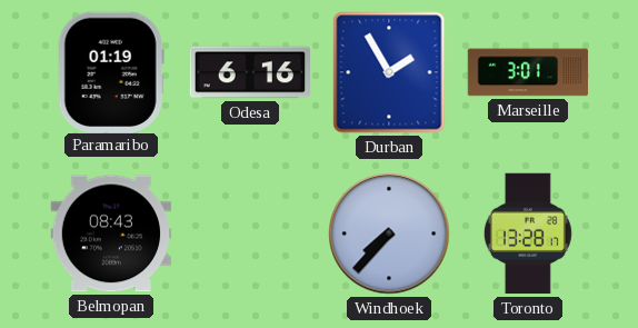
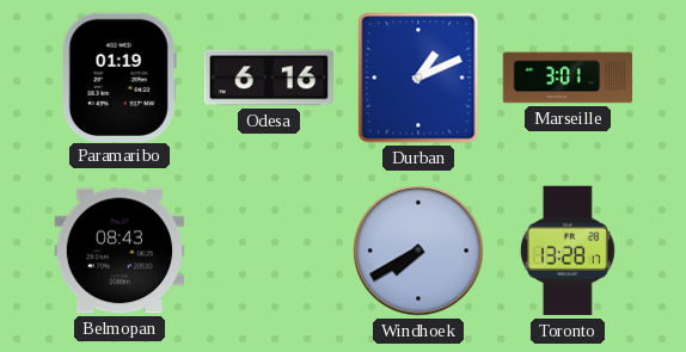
Durban: 1:55 -> 1:11
Windhoek: 7:37 -> 7:40
